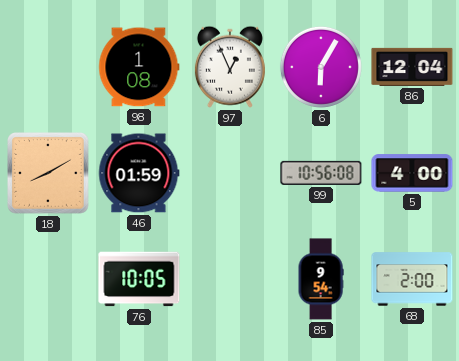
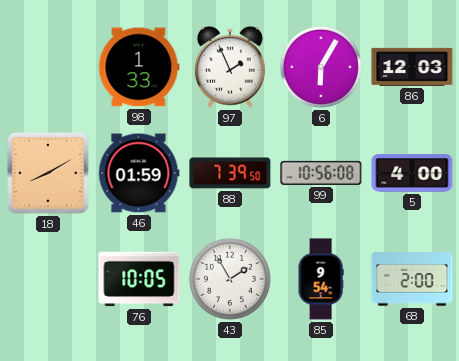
98: 1:08 -> 1:33
97: 12:56 -> 1:56
86: 12:04 -> 12:03
88: none -> 7:39
43: none -> 1:55
